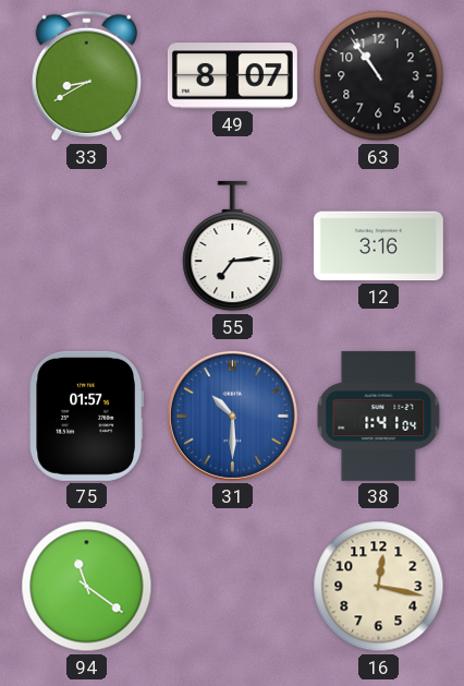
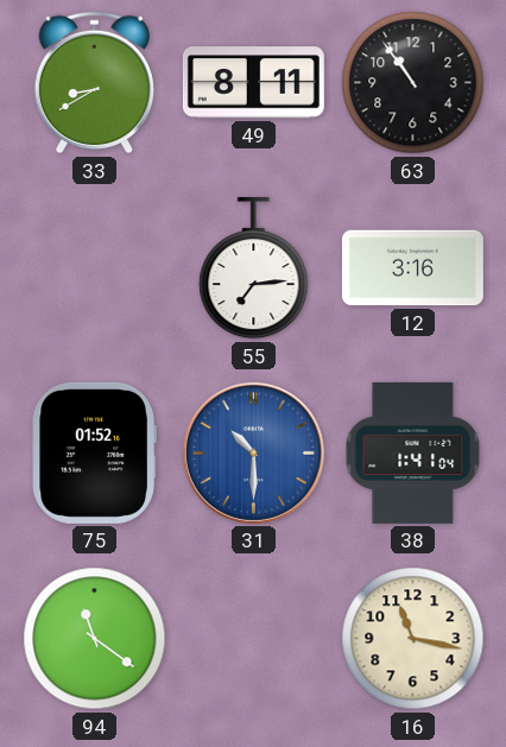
49: 8:07 -> 8:11
75: 01:57 -> 01:52
16: 12:17 -> 11:17
